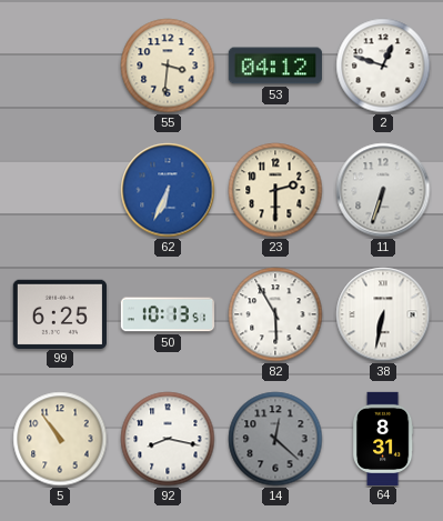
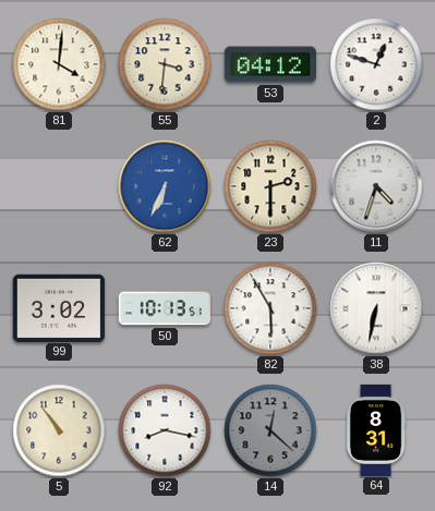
81: none -> 4:01
11: 6:33 -> 4:33
99: 6:25 -> 3:02
